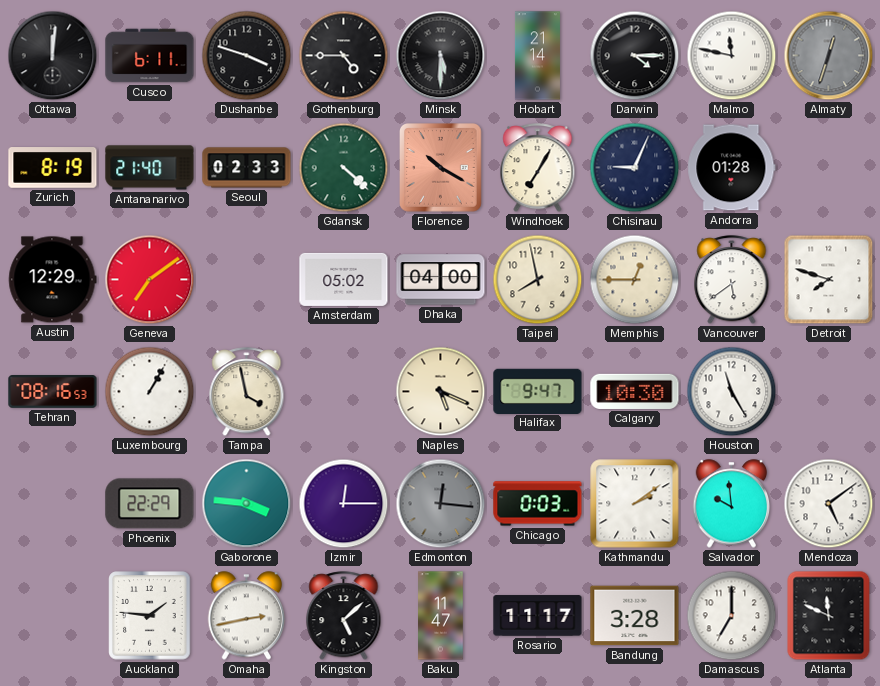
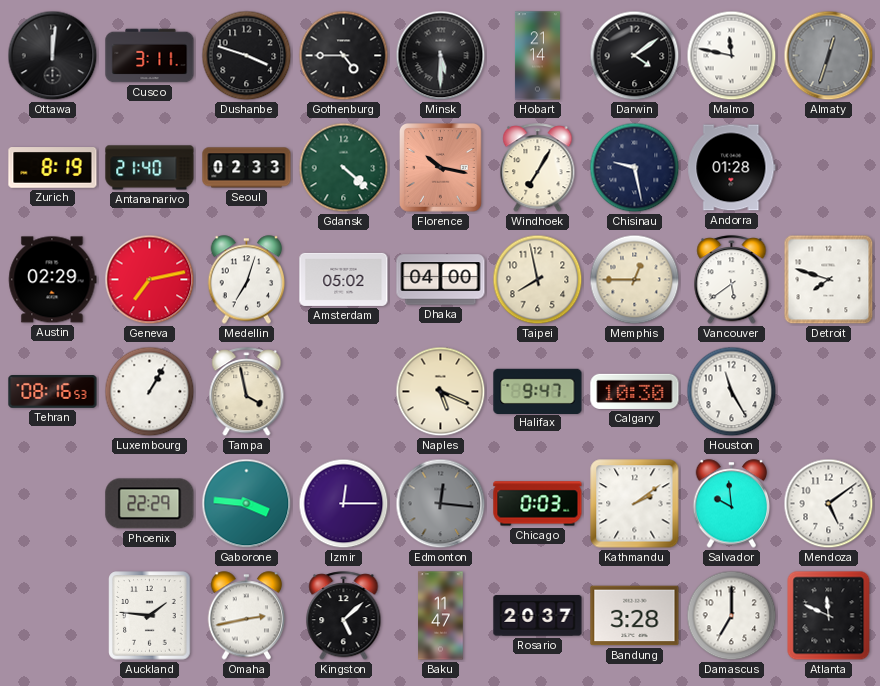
Cusco: 6:11 -> 3:11
Darwin: 4:15 -> 4:09
Florence: 10:20 -> 10:17
Chisinau: 9:04 -> 9:28
Austin: 12:29 -> 02:29
Geneva: 7:09 -> 7:13
Medellin: none -> 7:03
Rosario: 11:17 -> 20:37
